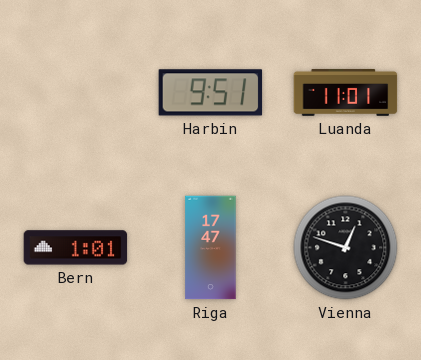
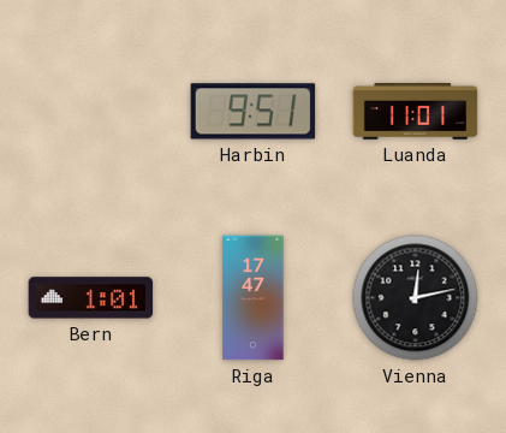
Vienna: 12:48 -> 12:13
